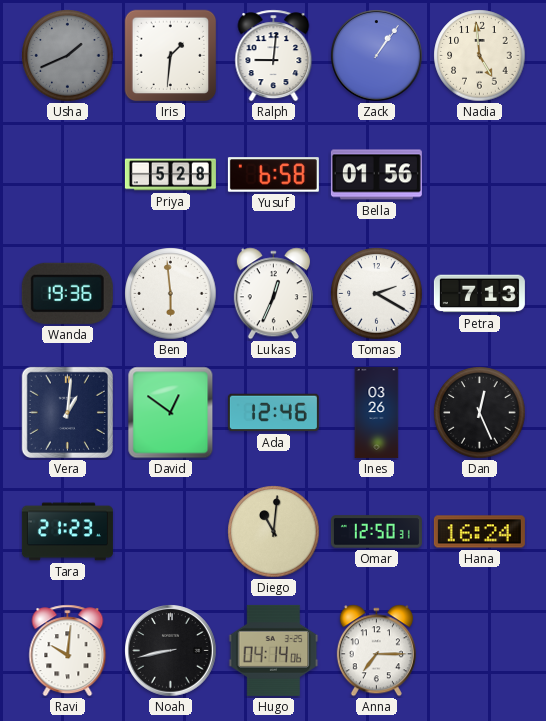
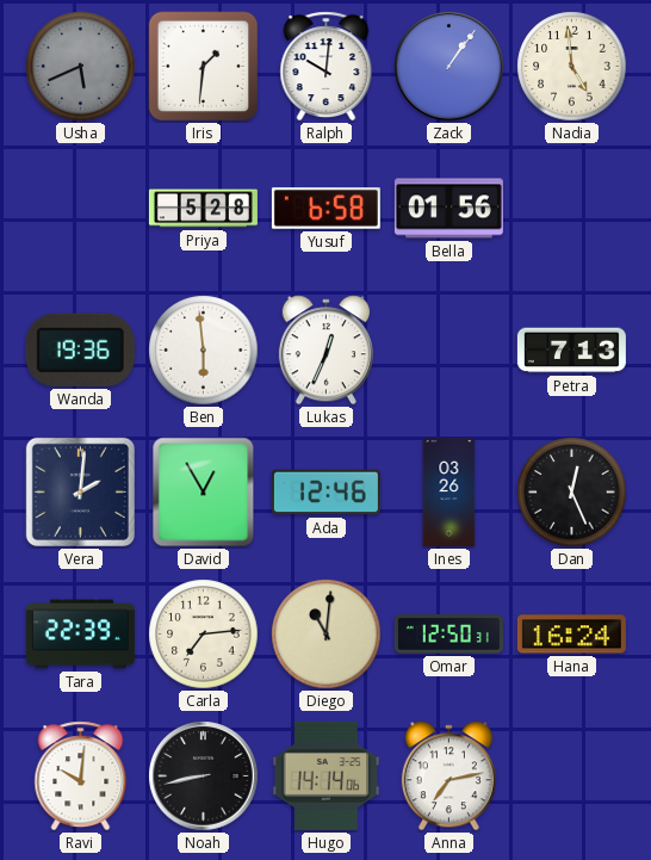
Usha: 1:41 -> 5:41
Ralph: 9:01 -> 10:01
Tomas: 2:20 -> none
Vera: 1:01 -> 2:01
David: 12:51 -> 12:55
Tara: 21:23 -> 22:39
Carla: none -> 7:14
Hugo: 04:14 -> 14:14
Anna: 7:15 -> 7:13
